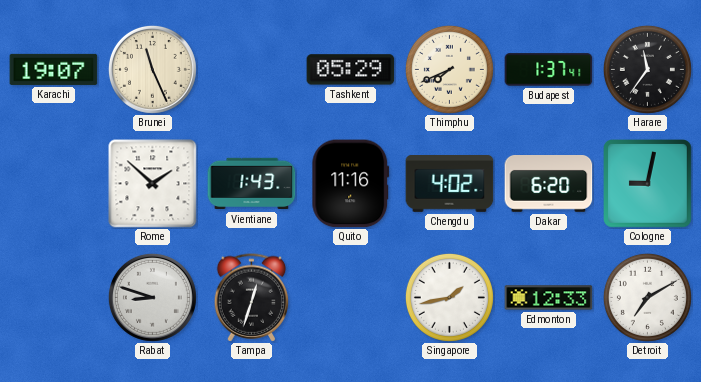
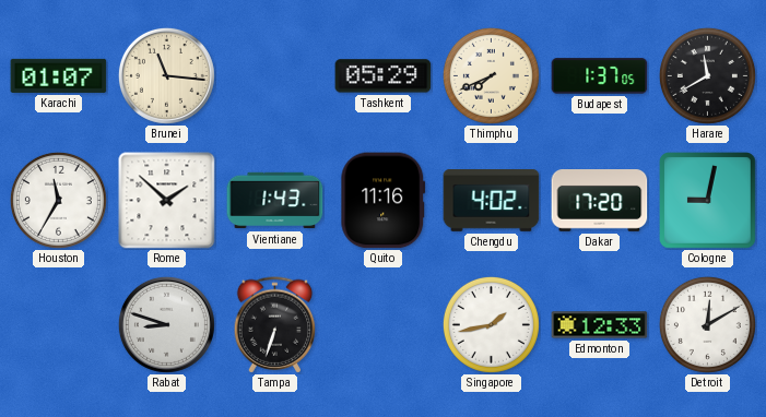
Karachi: 19:07 -> 01:07
Brunei: 11:26 -> 11:16
Budapest: 1:37:41 -> 1:37:05
Harare: 11:36 -> 11:40
Houston: none -> 11:35
Dakar: 6:20 -> 17:20
Tampa: 12:33 -> 6:33
Detroit: 7:10 -> 12:10
